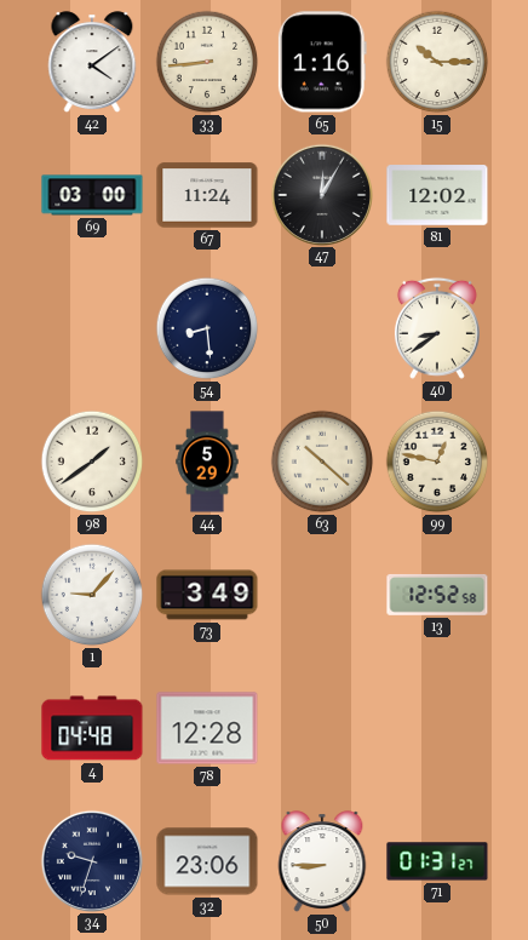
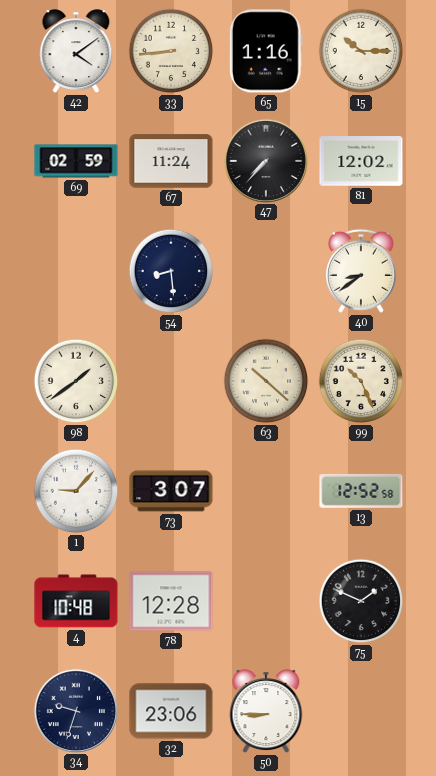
69: 03:00 -> 02:59
47: 12:05 -> 7:37
44: 5:29 -> none
99: 12:47 -> 10:26
73: 3:49 -> 3:07
4: 04:48 -> 10:48
75: none -> 1:49
71: 01:31 -> none
